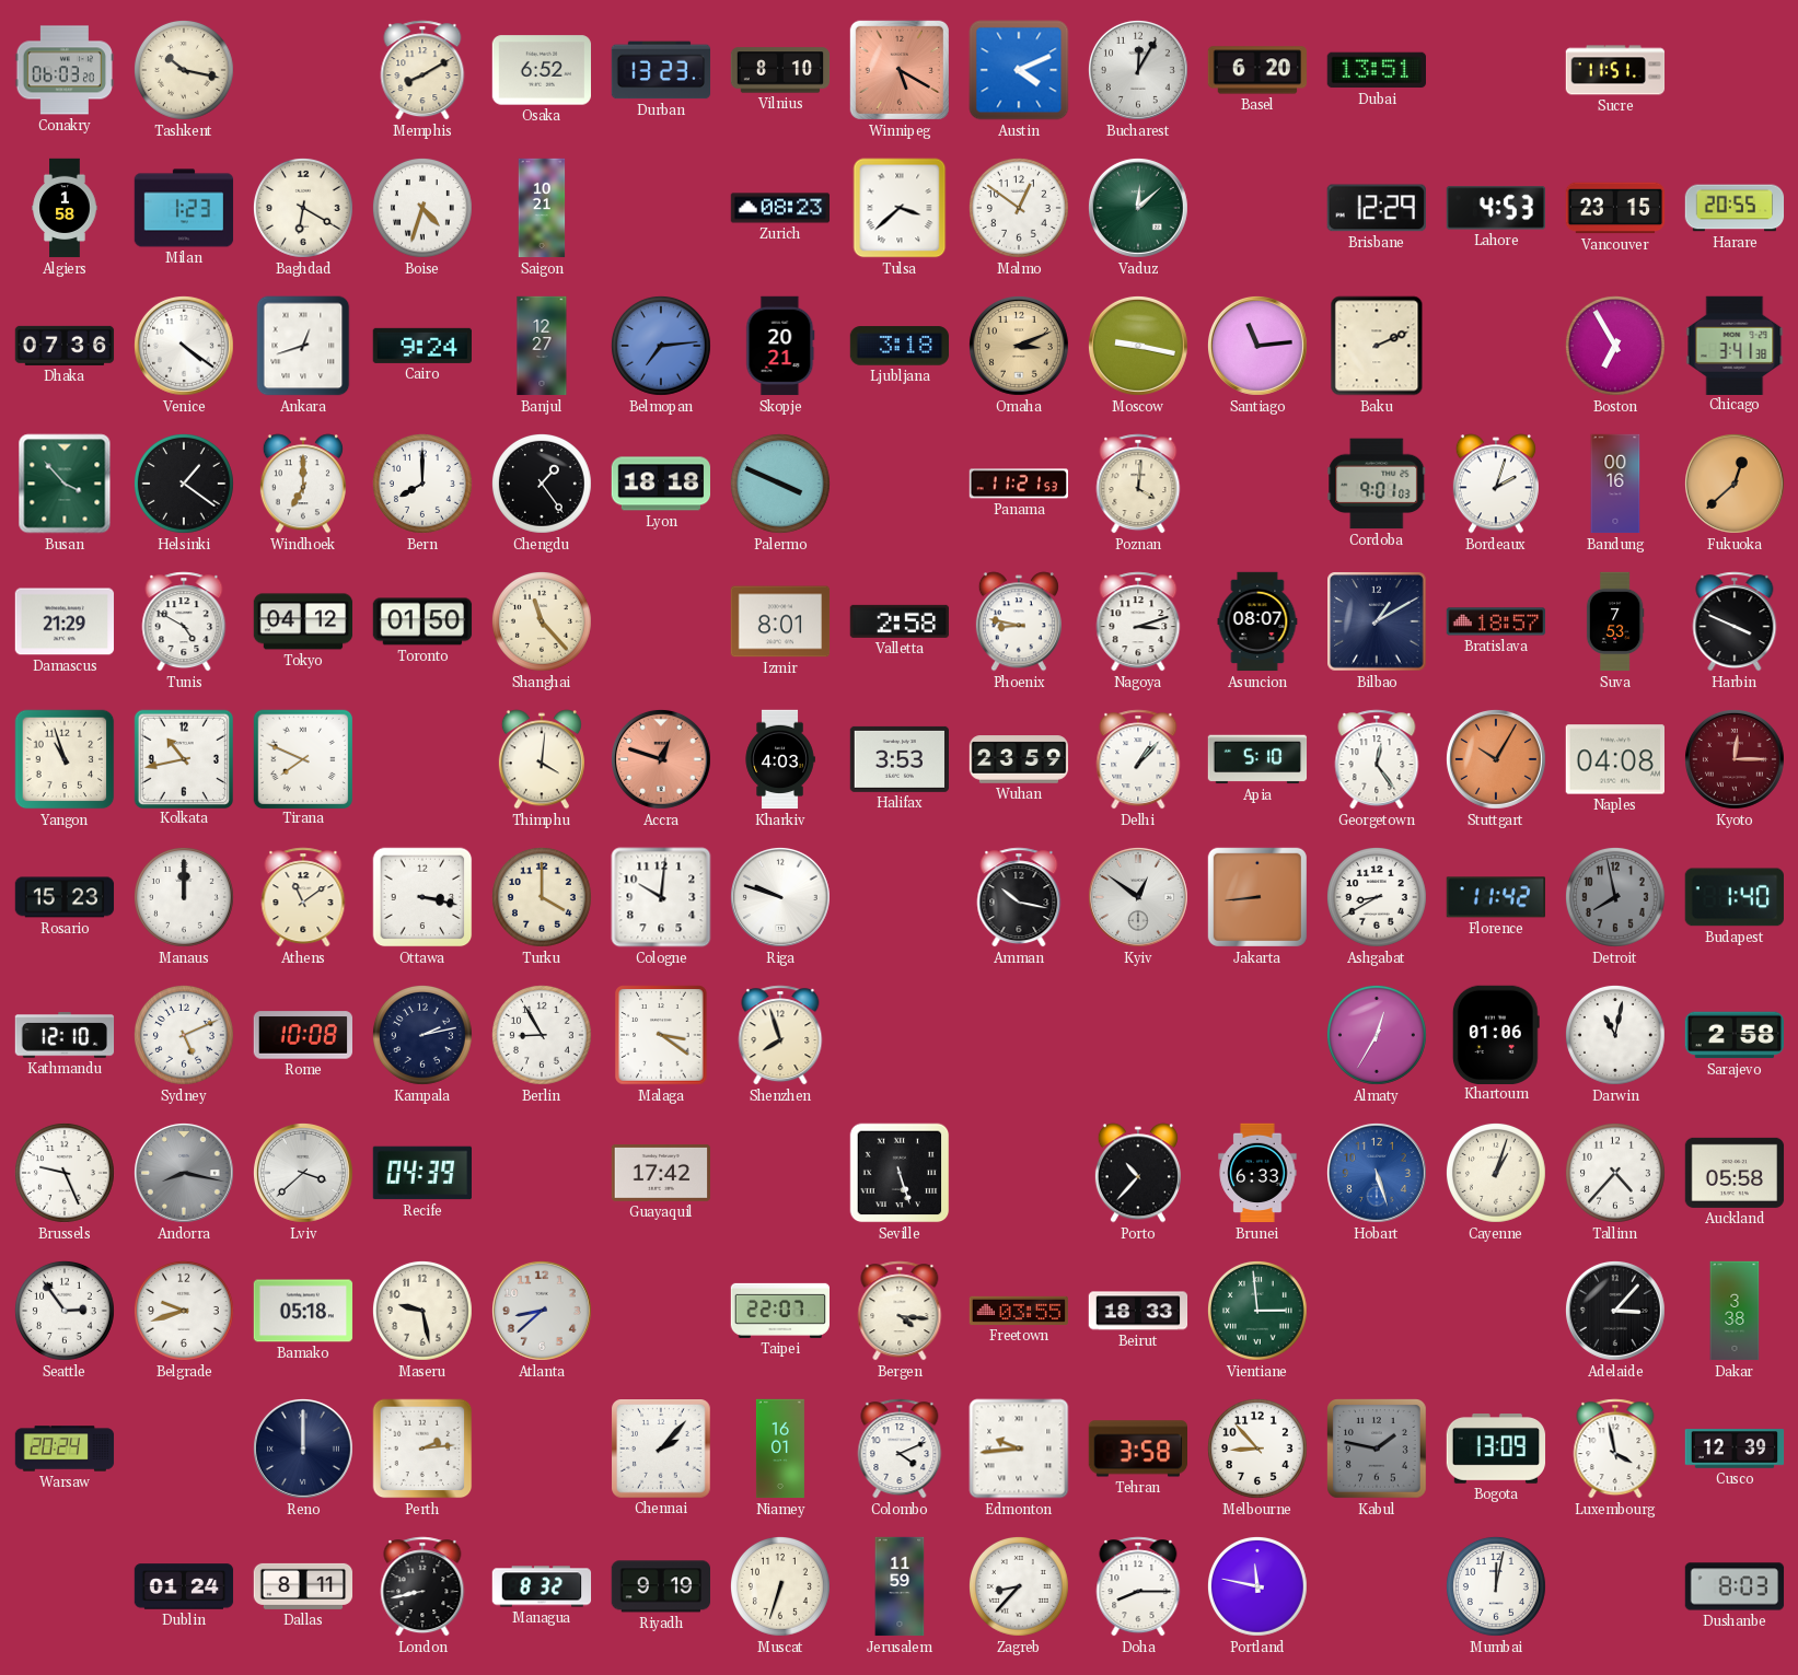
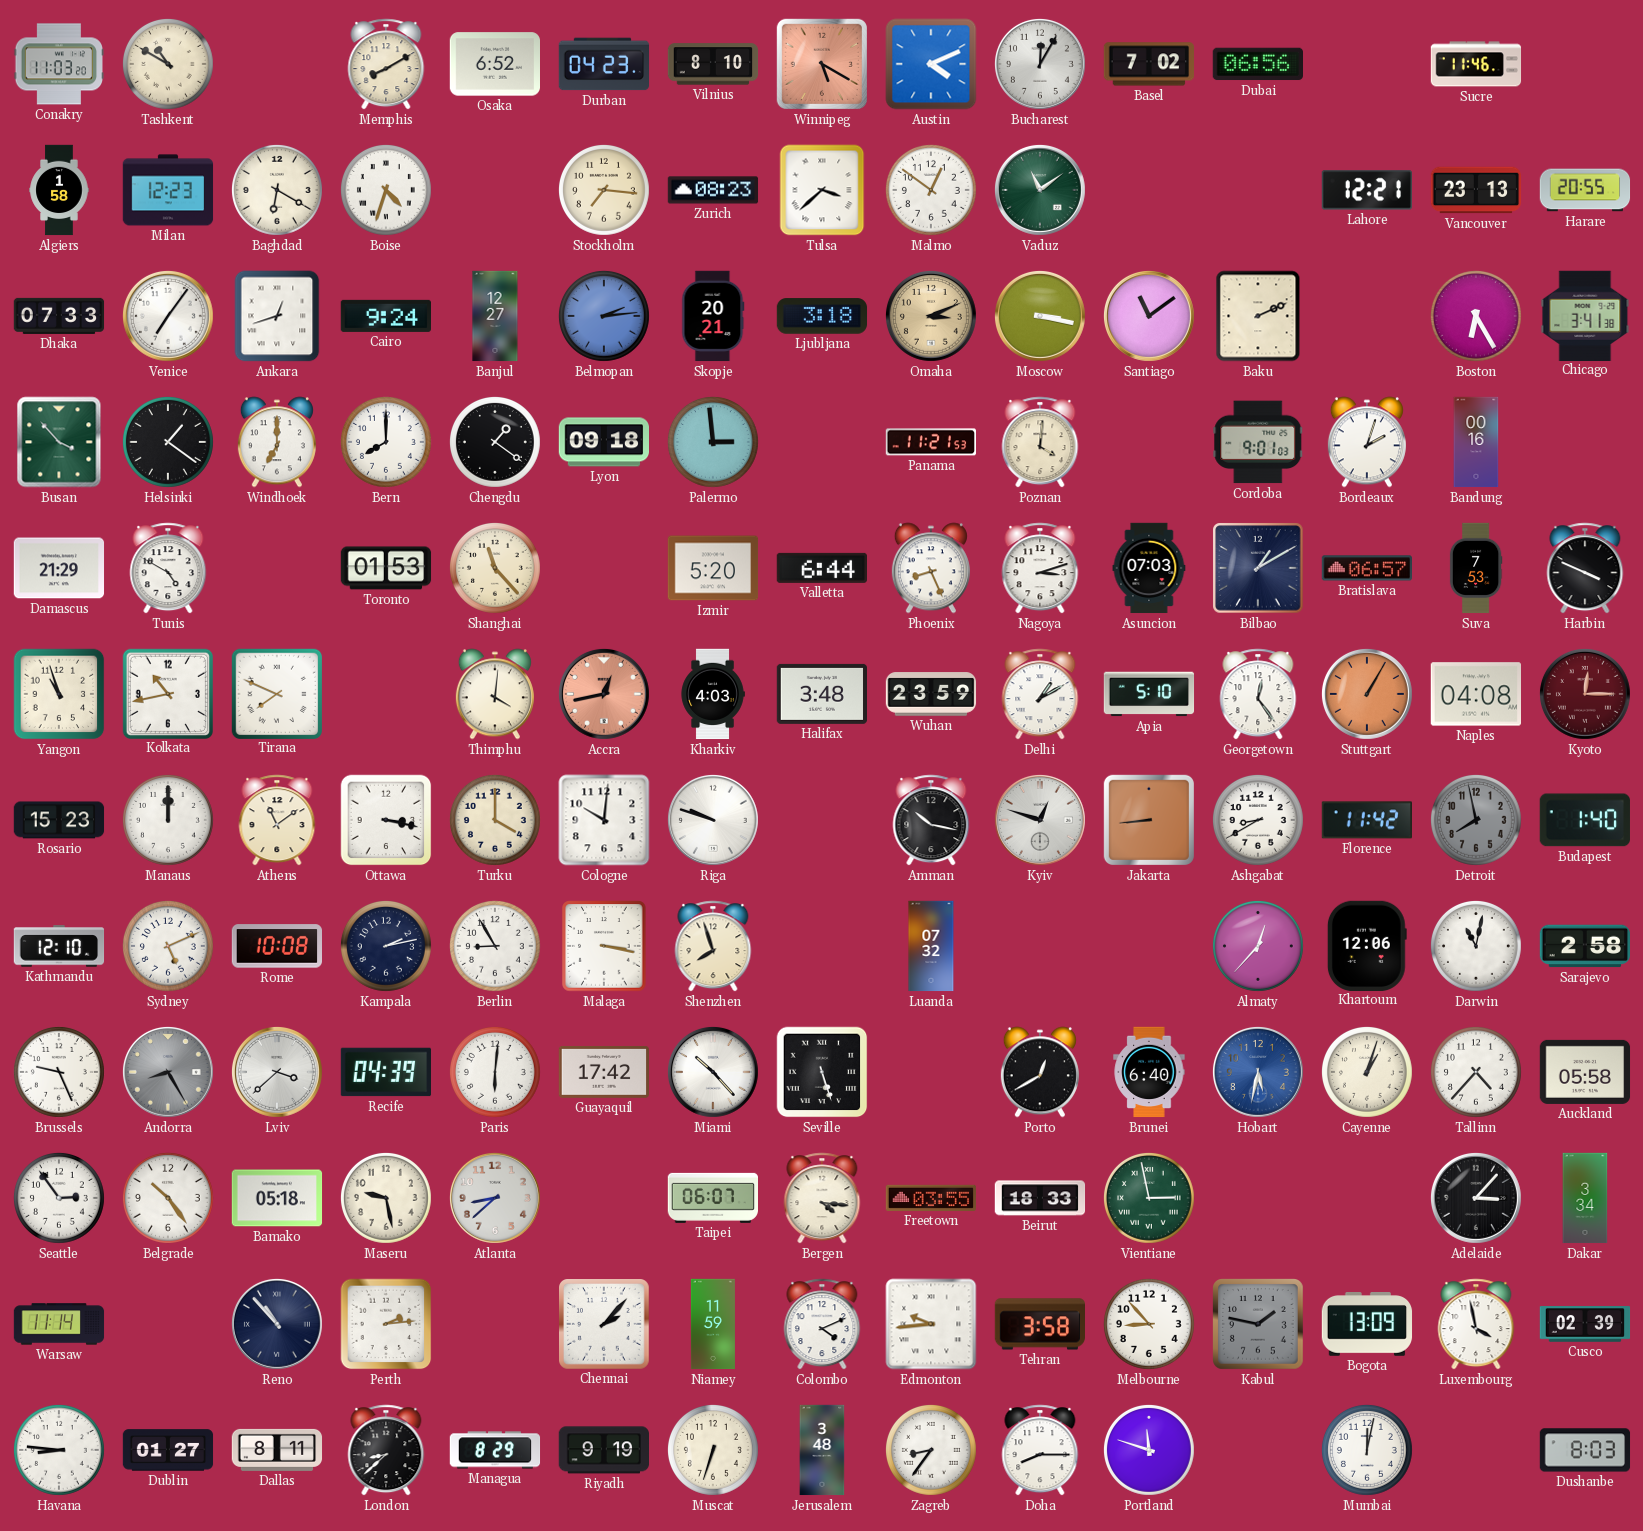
Conakry: 06:03 -> 11:03
Tashkent: 10:17 -> 10:50
Durban: 13:23 -> 04:23
Basel: 6:20 -> 7:02
Dubai: 13:51 -> 06:56
Sucre: 11:51 -> 11:46
Milan: 1:23 -> 12:23
Saigon: 10:21 -> none
Stockholm: none -> 7:16
Vaduz: 12:08 -> 11:09
Brisbane: 12:29 -> none
Lahore: 4:53 -> 12:21
Vancouver: 23:15 -> 23:13
Dhaka: 07:36 -> 07:33
Venice: 4:21 -> 7:06
Belmopan: 7:14 -> 2:14
Moscow: 9:17 -> 3:17
Santiago: 11:14 -> 11:09
Boston: 6:55 -> 6:25
Chengdu: 1:24 -> 1:21
Lyon: 18:18 -> 09:18
Palermo: 3:49 -> 2:59
Fukuoka: 12:38 -> none
Tokyo: 04:12 -> none
Toronto: 01:50 -> 01:53
Izmir: 8:01 -> 5:20
Valletta: 2:58 -> 6:44
Phoenix: 8:47 -> 8:26
Asuncion: 08:07 -> 07:03
Bratislava: 18:57 -> 06:57
Accra: 12:48 -> 12:43
Halifax: 3:53 -> 3:48
Delhi: 1:07 -> 1:10
Stuttgart: 10:05 -> 1:05
Kyiv: 12:51 -> 12:48
Malaga: 3:21 -> 3:17
Luanda: none -> 07:32
Almaty: 12:35 -> 12:37
Khartoum: 01:06 -> 12:06
Andorra: 8:17 -> 8:25
Paris: none -> 6:01
Miami: none -> 10:23
Porto: 10:37 -> 12:40
Brunei: 6:33 -> 6:40
Hobart: 5:27 -> 5:32
Belgrade: 9:42 -> 10:24
Taipei: 22:07 -> 06:07
Vientiane: 2:59 -> 2:58
Dakar: 3:38 -> 3:34
Warsaw: 20:24 -> 11:14
Reno: 12:00 -> 10:53
Niamey: 16:01 -> 11:59
Cusco: 12:39 -> 02:39
Havana: none -> 8:46
Dublin: 01:24 -> 01:27
London: 8:43 -> 8:38
Managua: 8:32 -> 8:29
Jerusalem: 11:59 -> 3:48
Zagreb: 8:37 -> 8:36
Portland: 11:47 -> 11:48
